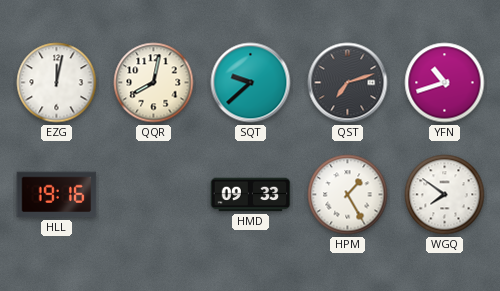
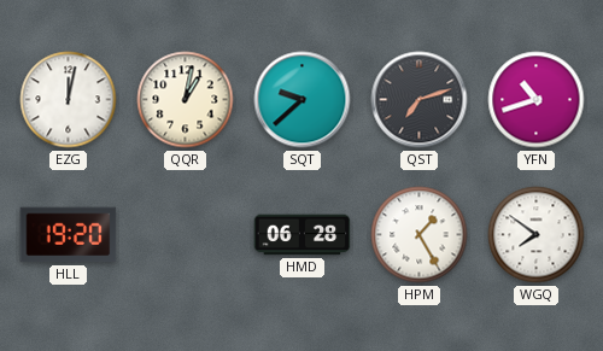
QQR: 8:02 -> 1:02
HLL: 19:16 -> 19:20
HMD: 09:33 -> 06:28
